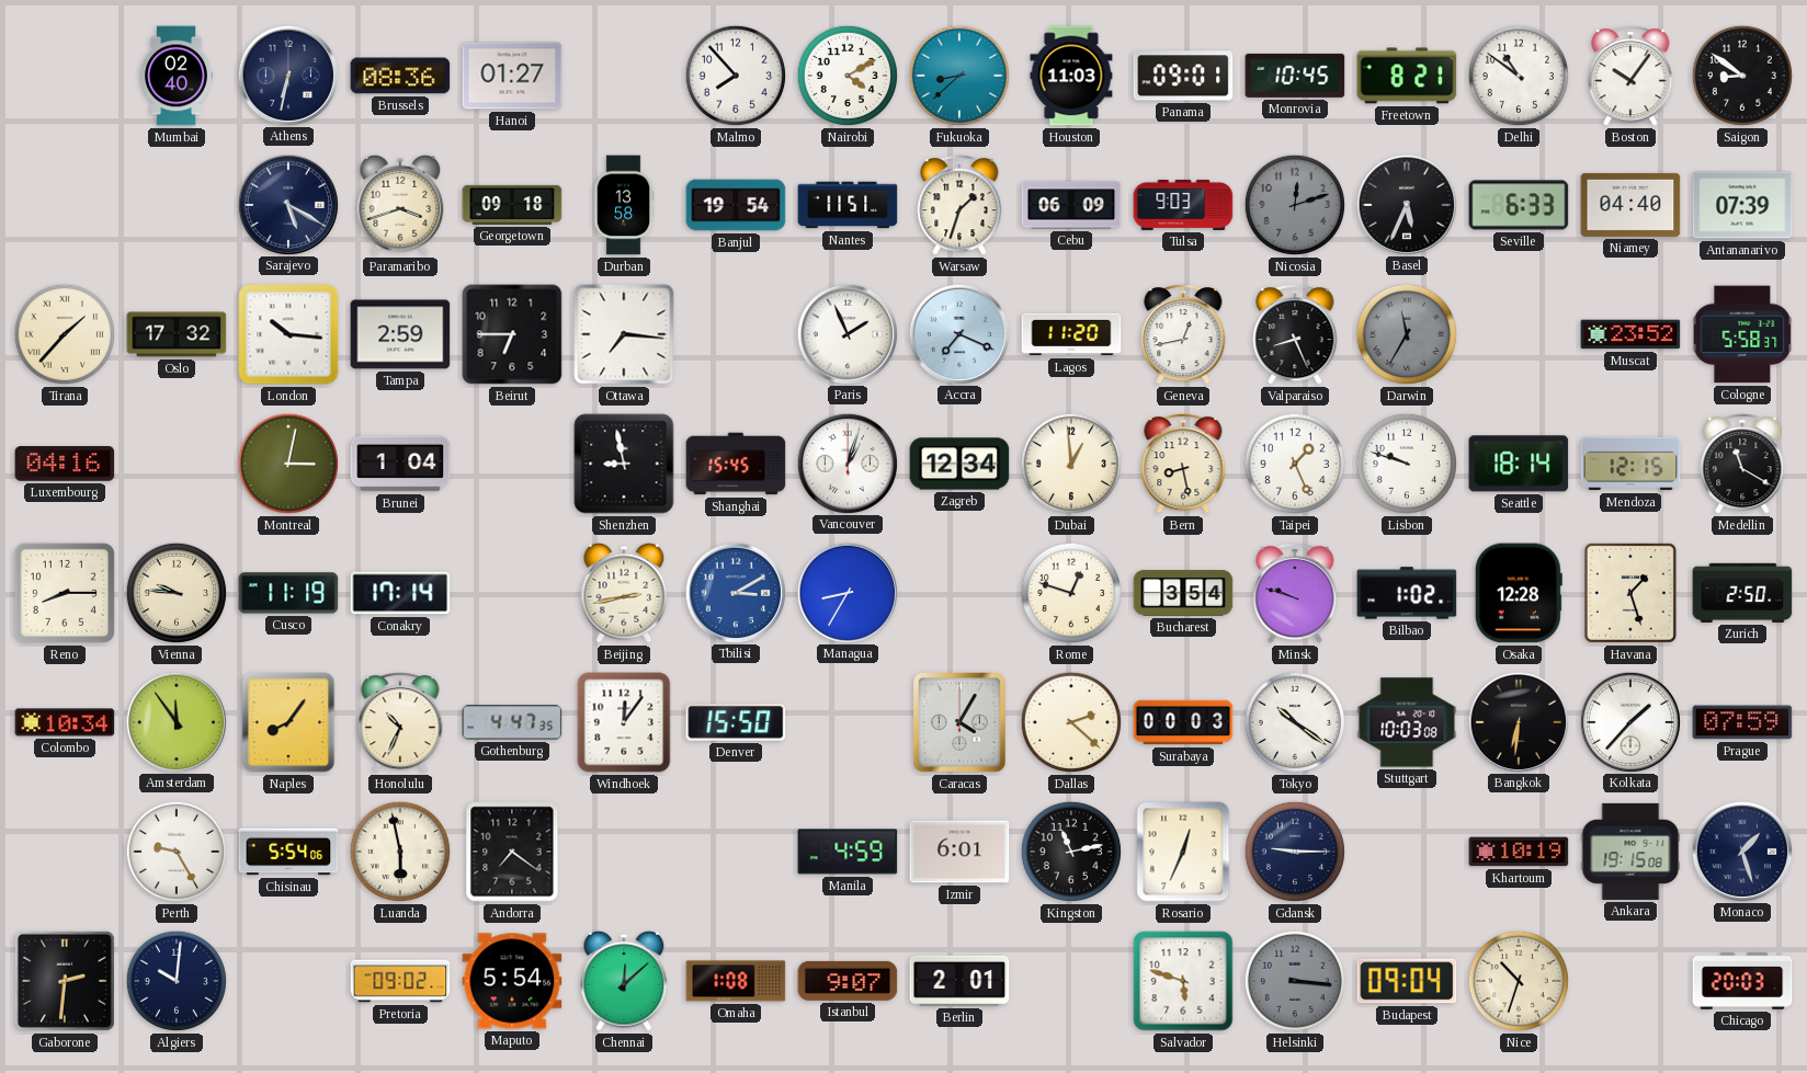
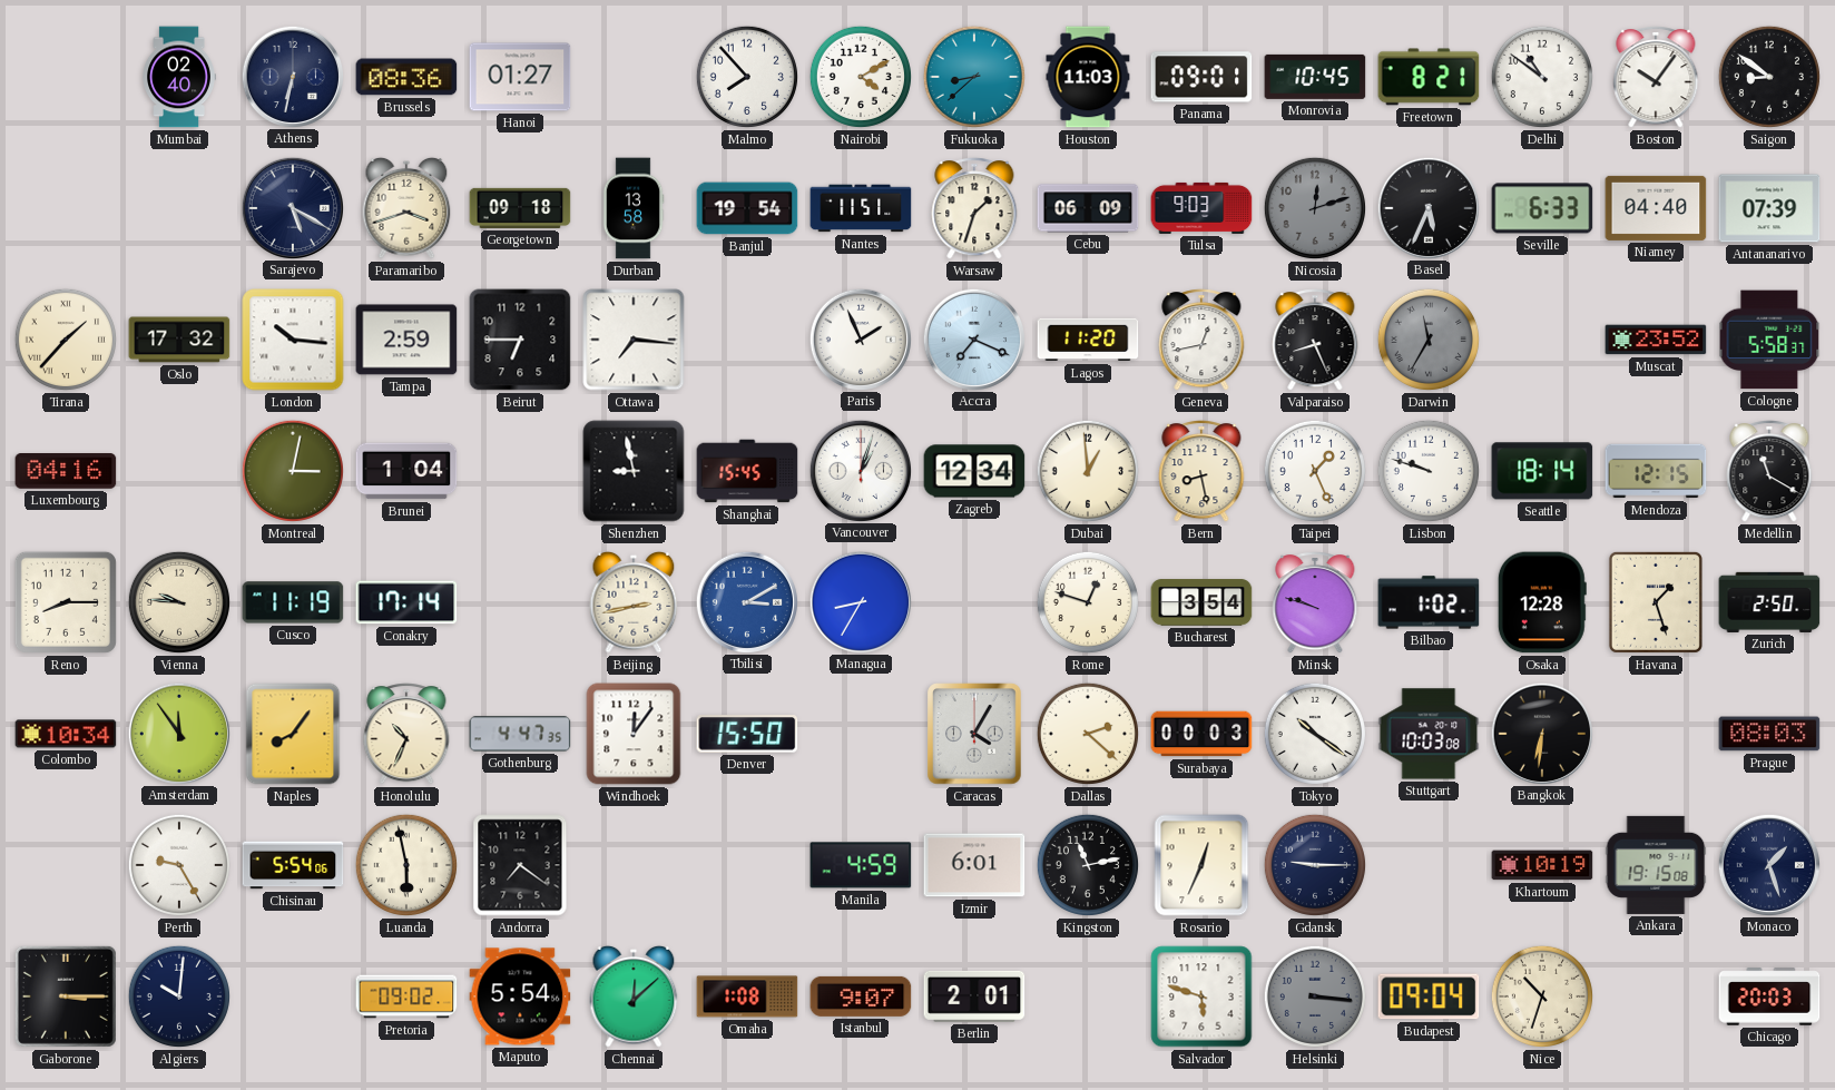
Kolkata: 1:37 -> none
Prague: 07:59 -> 08:03
Gaborone: 2:31 -> 3:15
